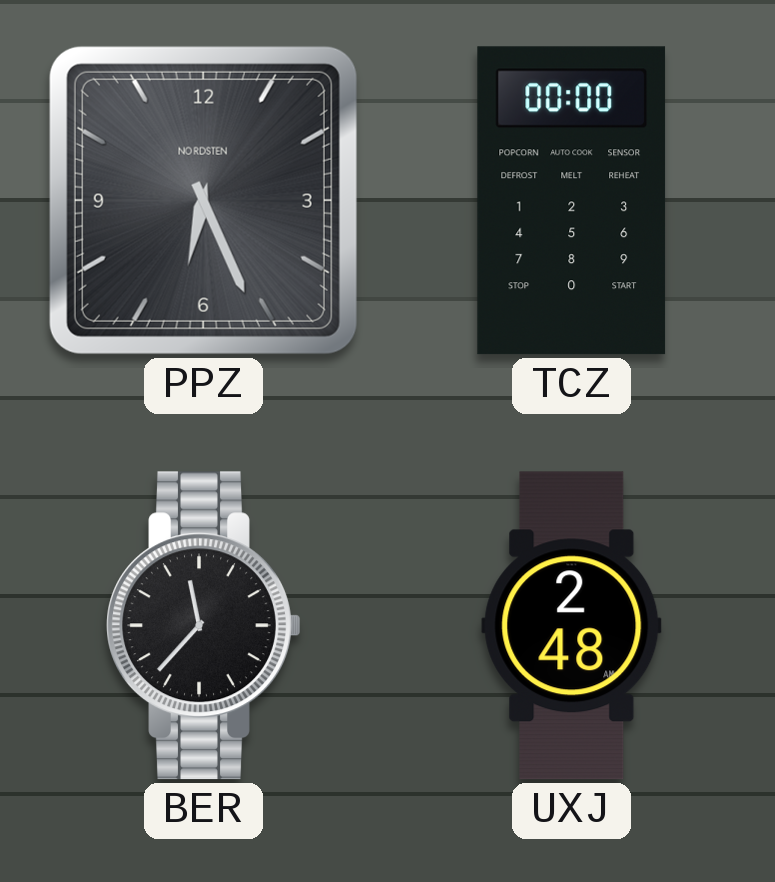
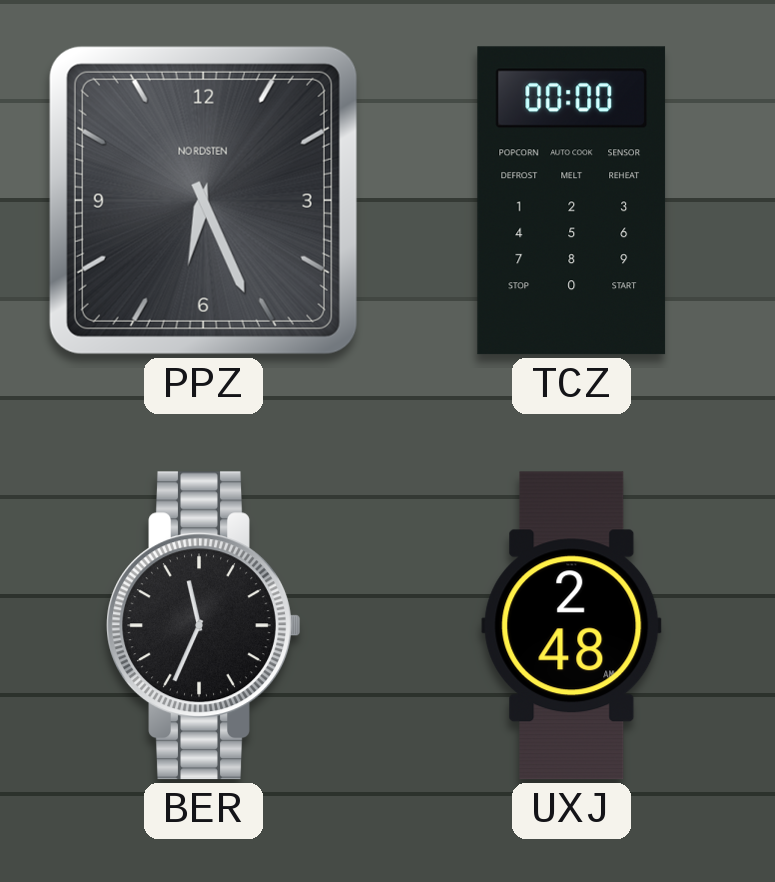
BER: 11:37 -> 11:34
